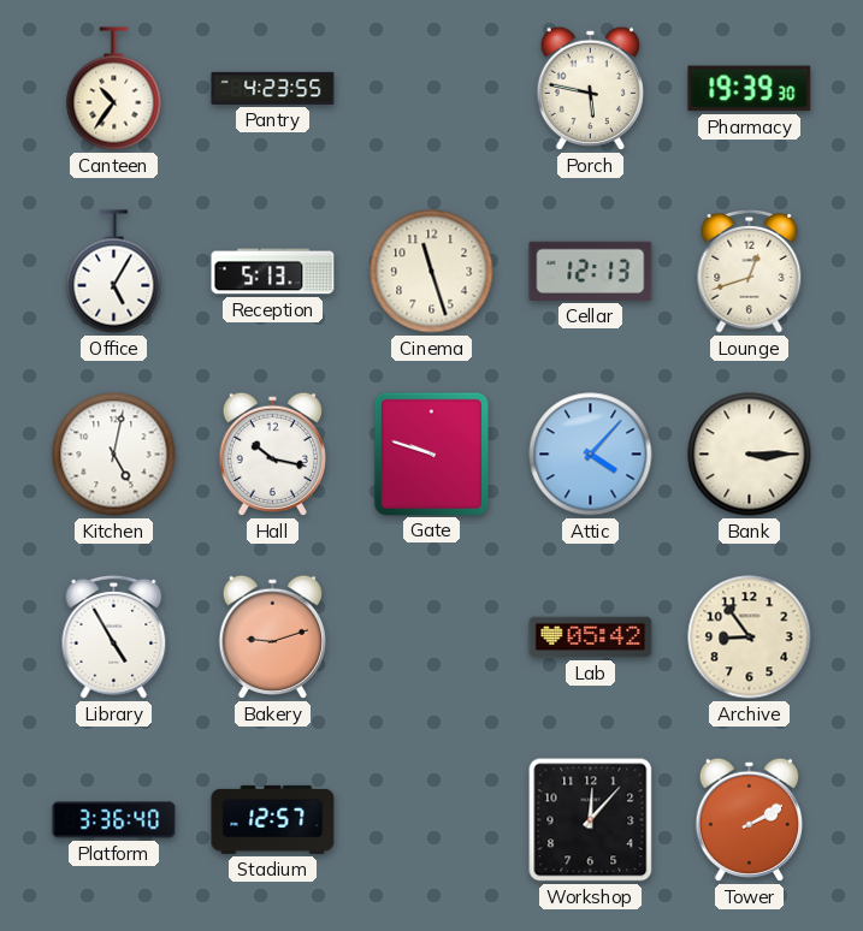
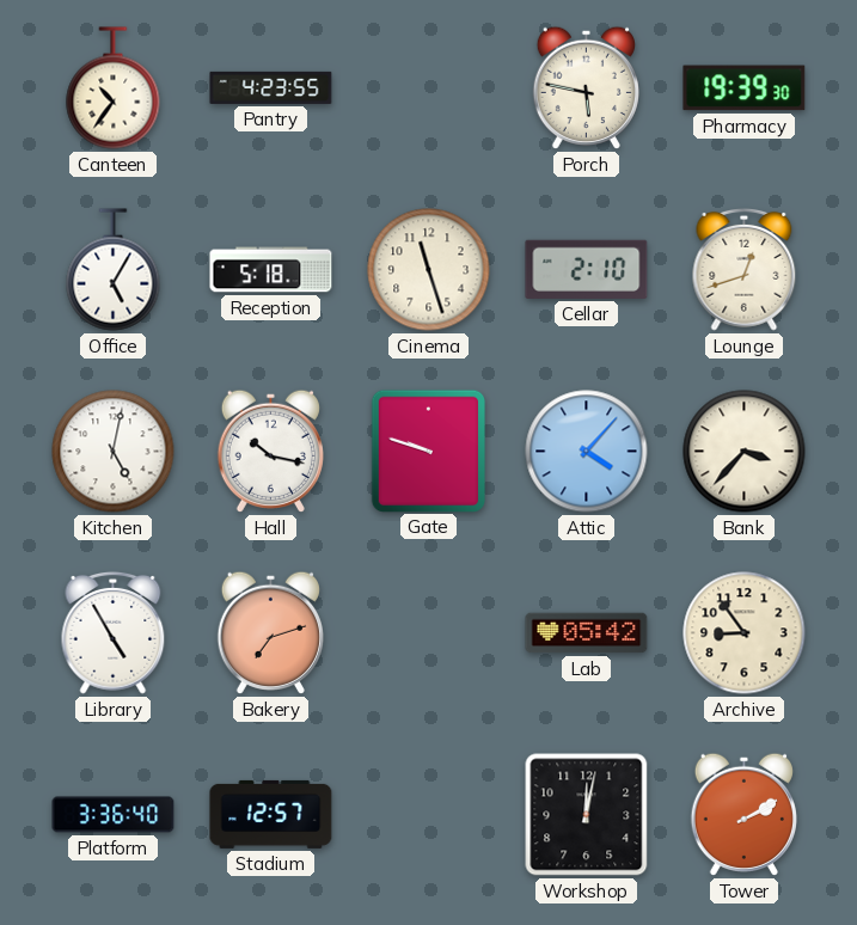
Reception: 5:13 -> 5:18
Cellar: 12:13 -> 2:10
Bank: 3:15 -> 3:37
Bakery: 9:12 -> 7:12
Workshop: 12:07 -> 12:02
